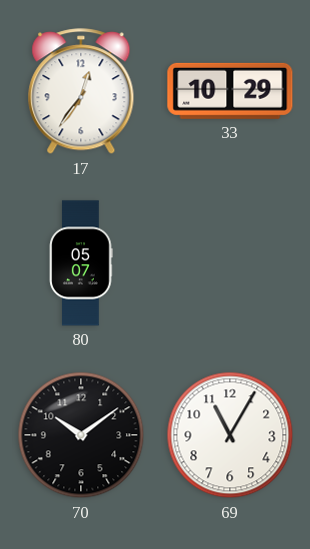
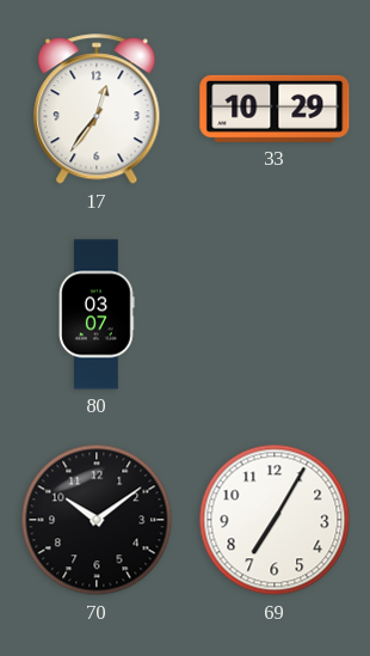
80: 05:07 -> 03:07
69: 11:05 -> 7:05
